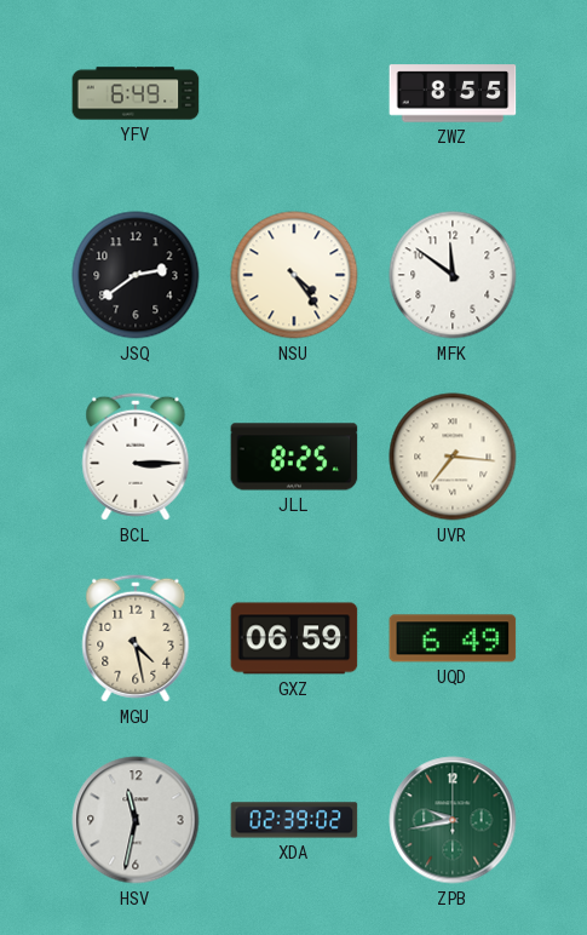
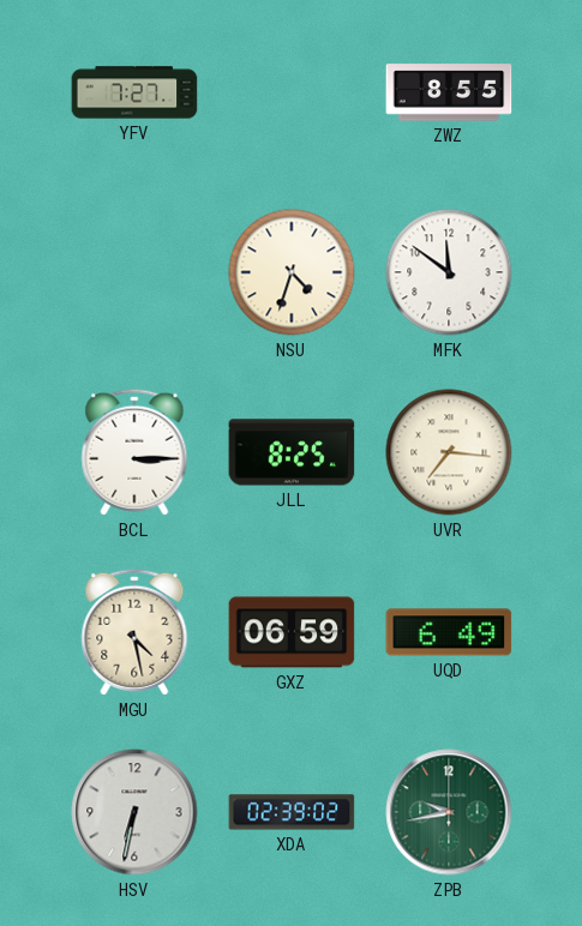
YFV: 6:49 -> 7:27
JSQ: 2:39 -> none
NSU: 4:24 -> 4:33
HSV: 11:32 -> 6:32
